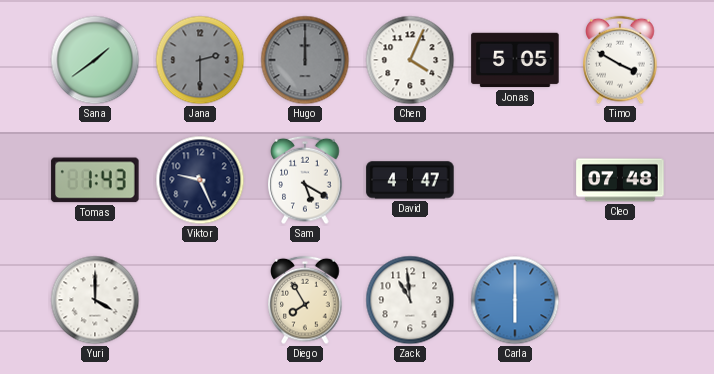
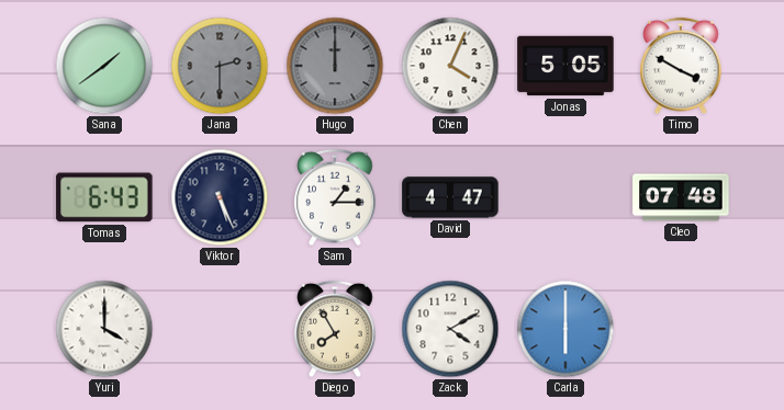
Tomas: 1:43 -> 6:43
Viktor: 9:26 -> 5:26
Sam: 5:20 -> 1:15
Zack: 10:59 -> 4:10
